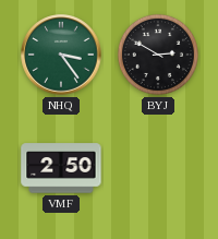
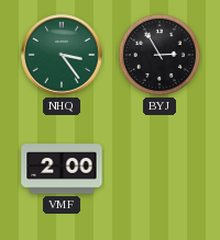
BYJ: 2:50 -> 2:55
VMF: 2:50 -> 2:00
